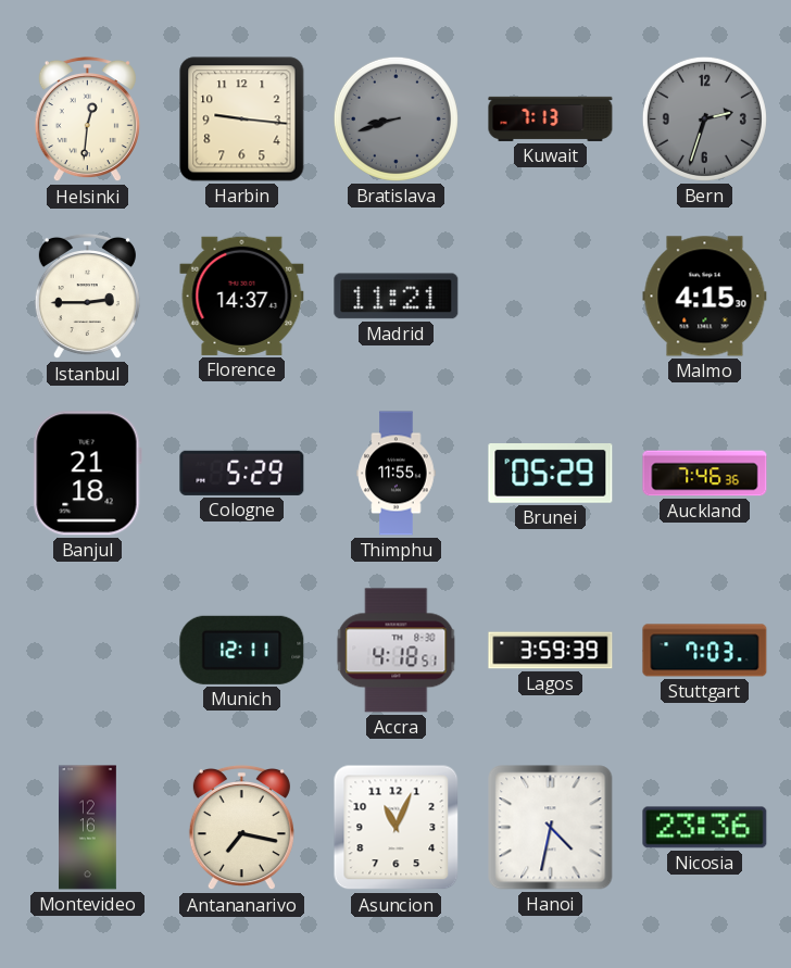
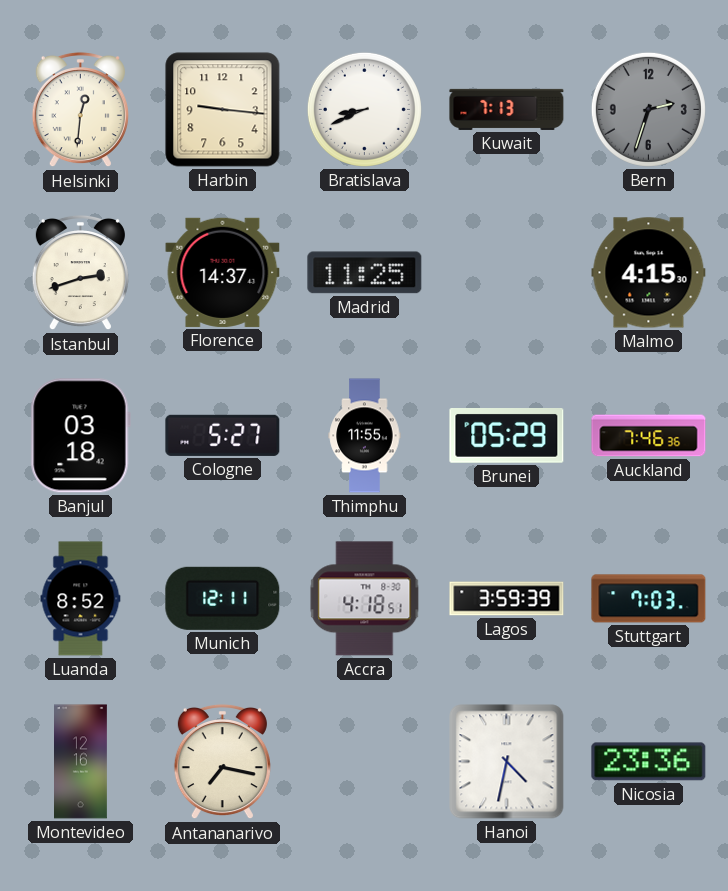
Bratislava: 8:42 -> 8:41
Bratislava dial: grey -> white
Istanbul: 2:45 -> 2:42
Madrid: 11:21 -> 11:25
Banjul: 21:18 -> 03:18
Cologne: 5:29 -> 5:27
Luanda: none -> 8:52
Asuncion: 11:04 -> none
